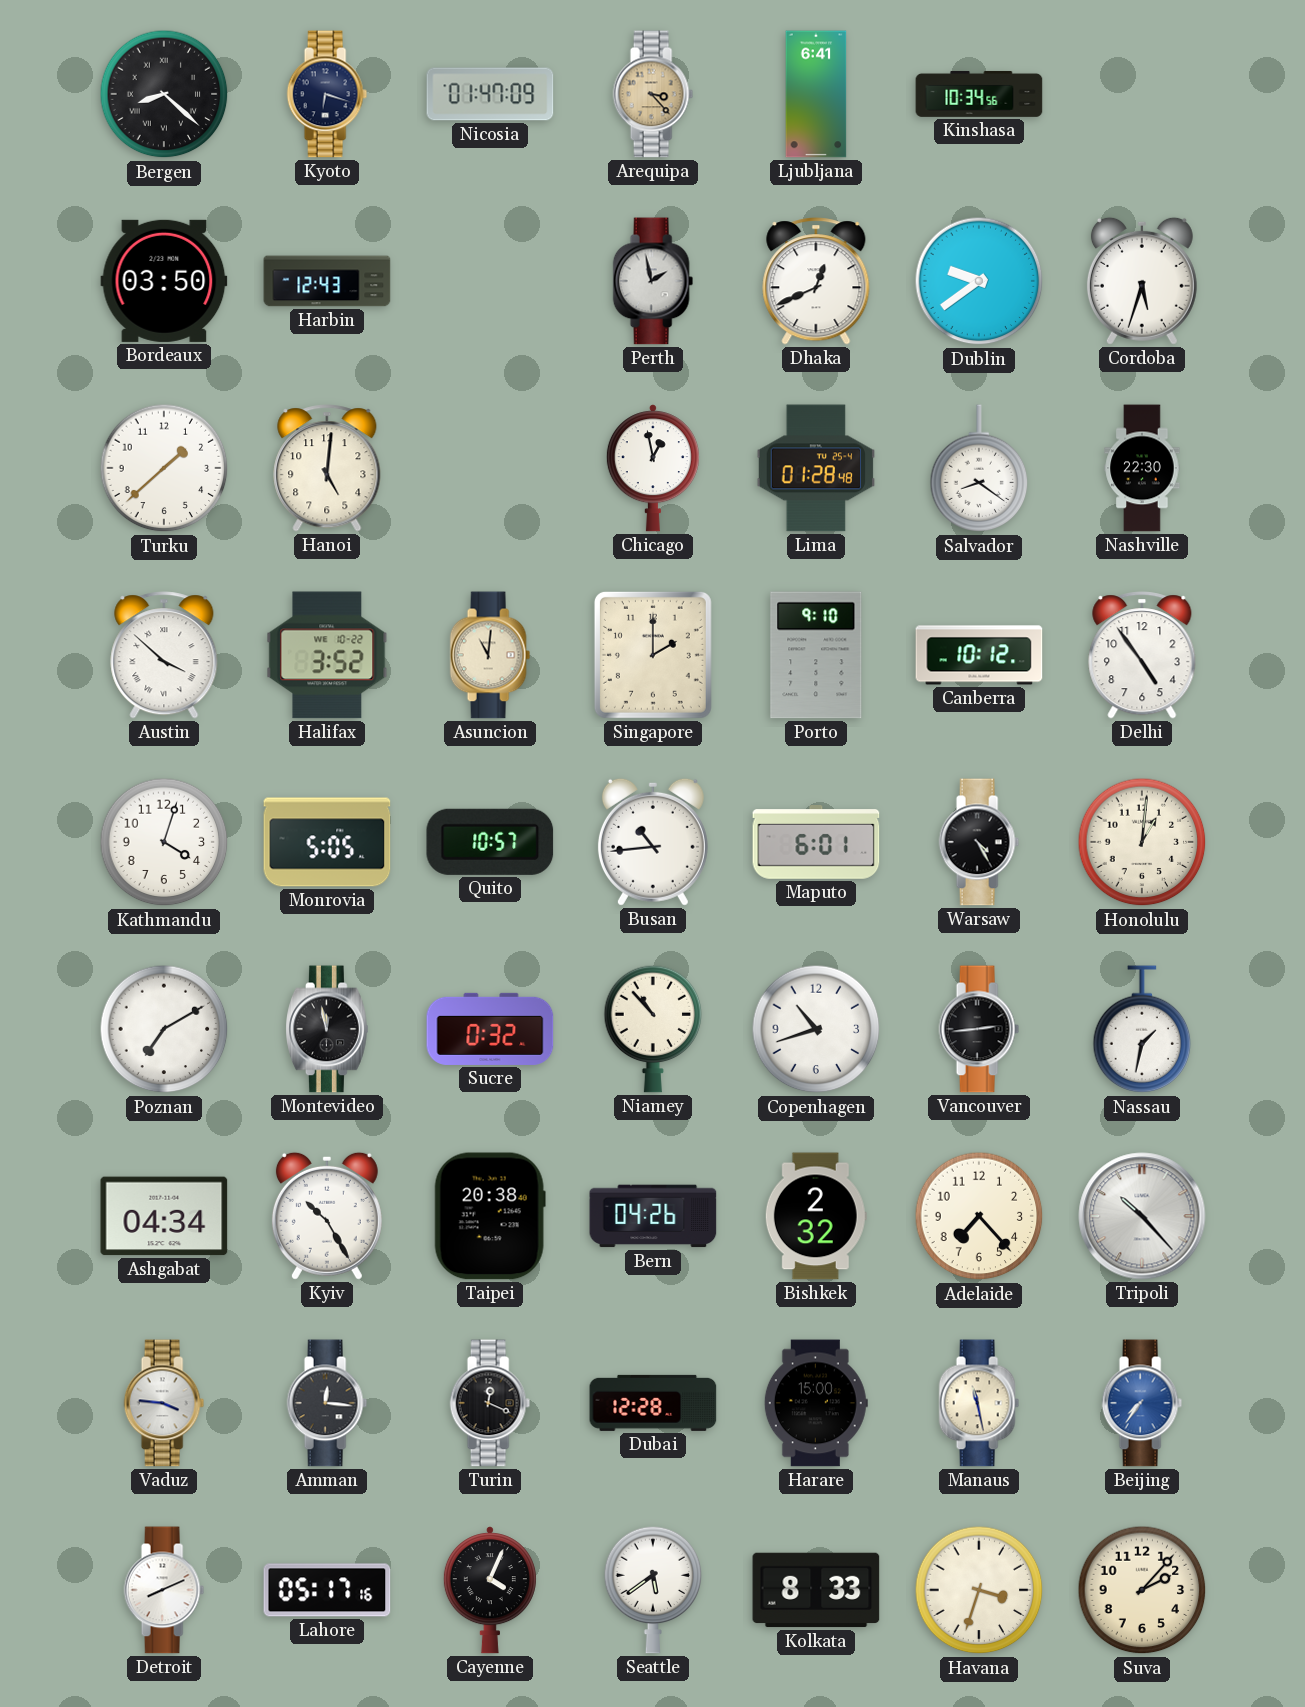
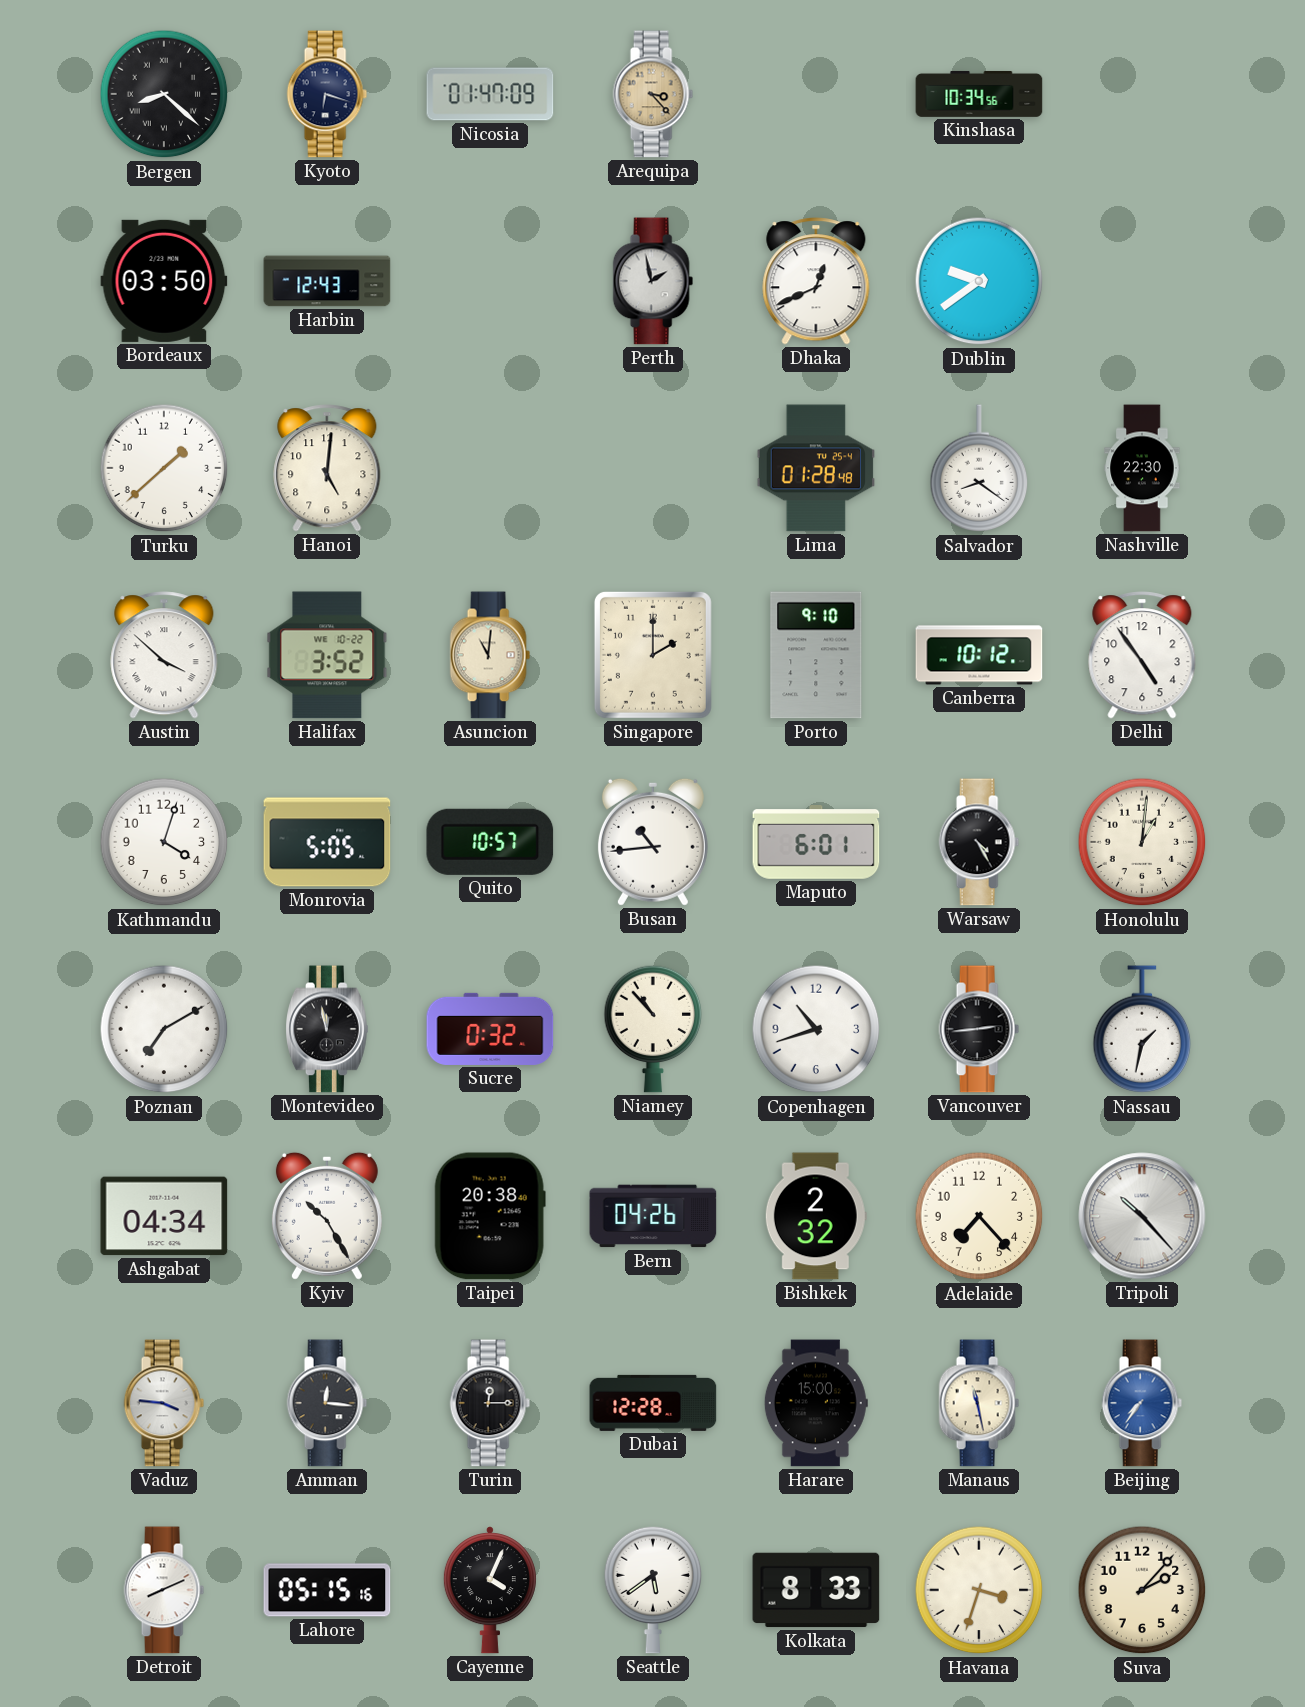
Ljubljana: 6:41 -> none
Cordoba: 5:33 -> none
Chicago: 12:58 -> none
Turin: 12:19 -> 12:15
Lahore: 05:17 -> 05:15
